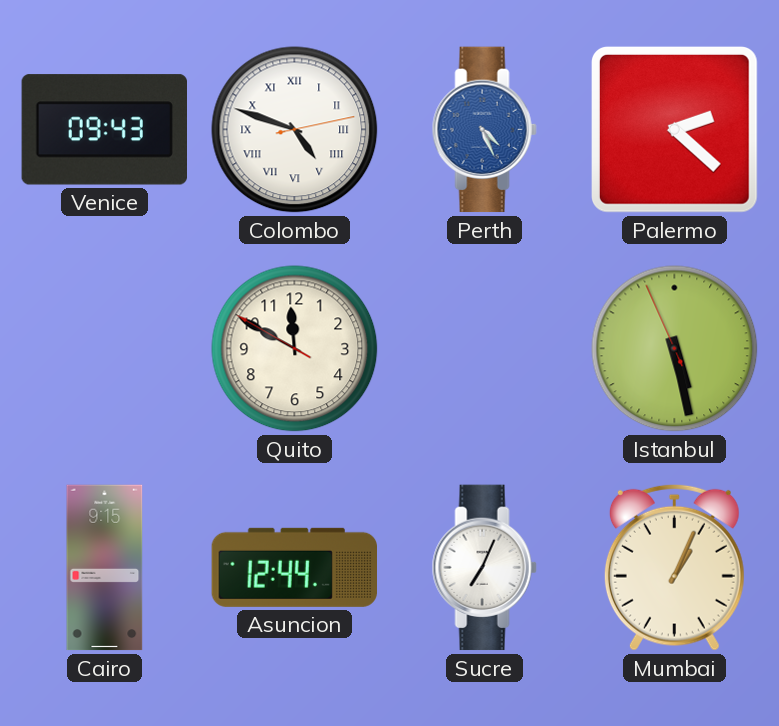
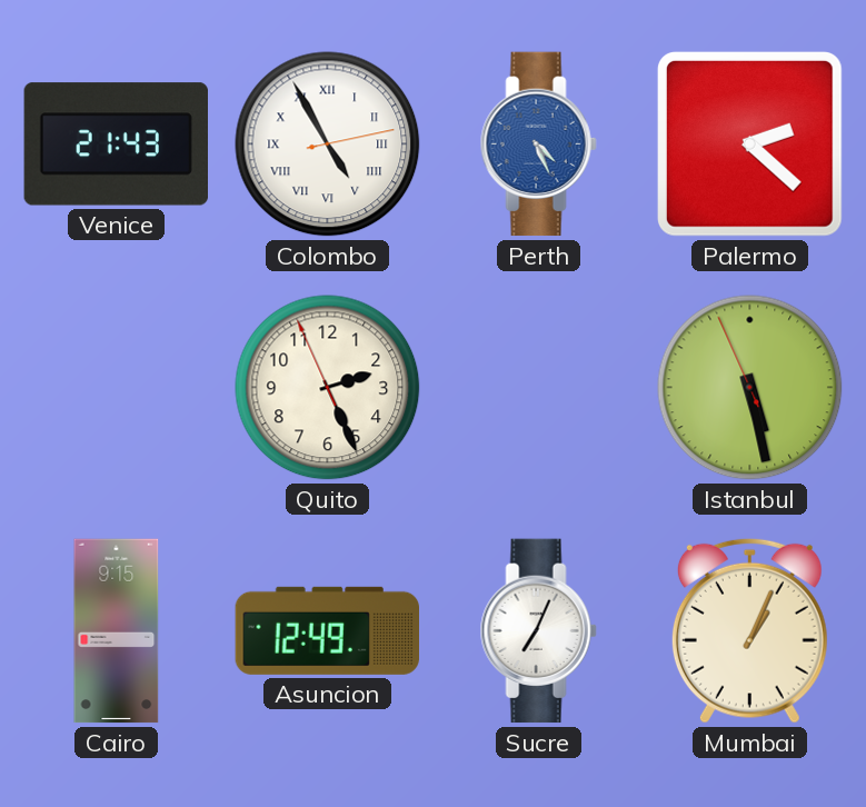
Venice: 09:43 -> 21:43
Colombo: 4:48 -> 4:55
Quito: 11:49 -> 2:25
Asuncion: 12:44 -> 12:49
